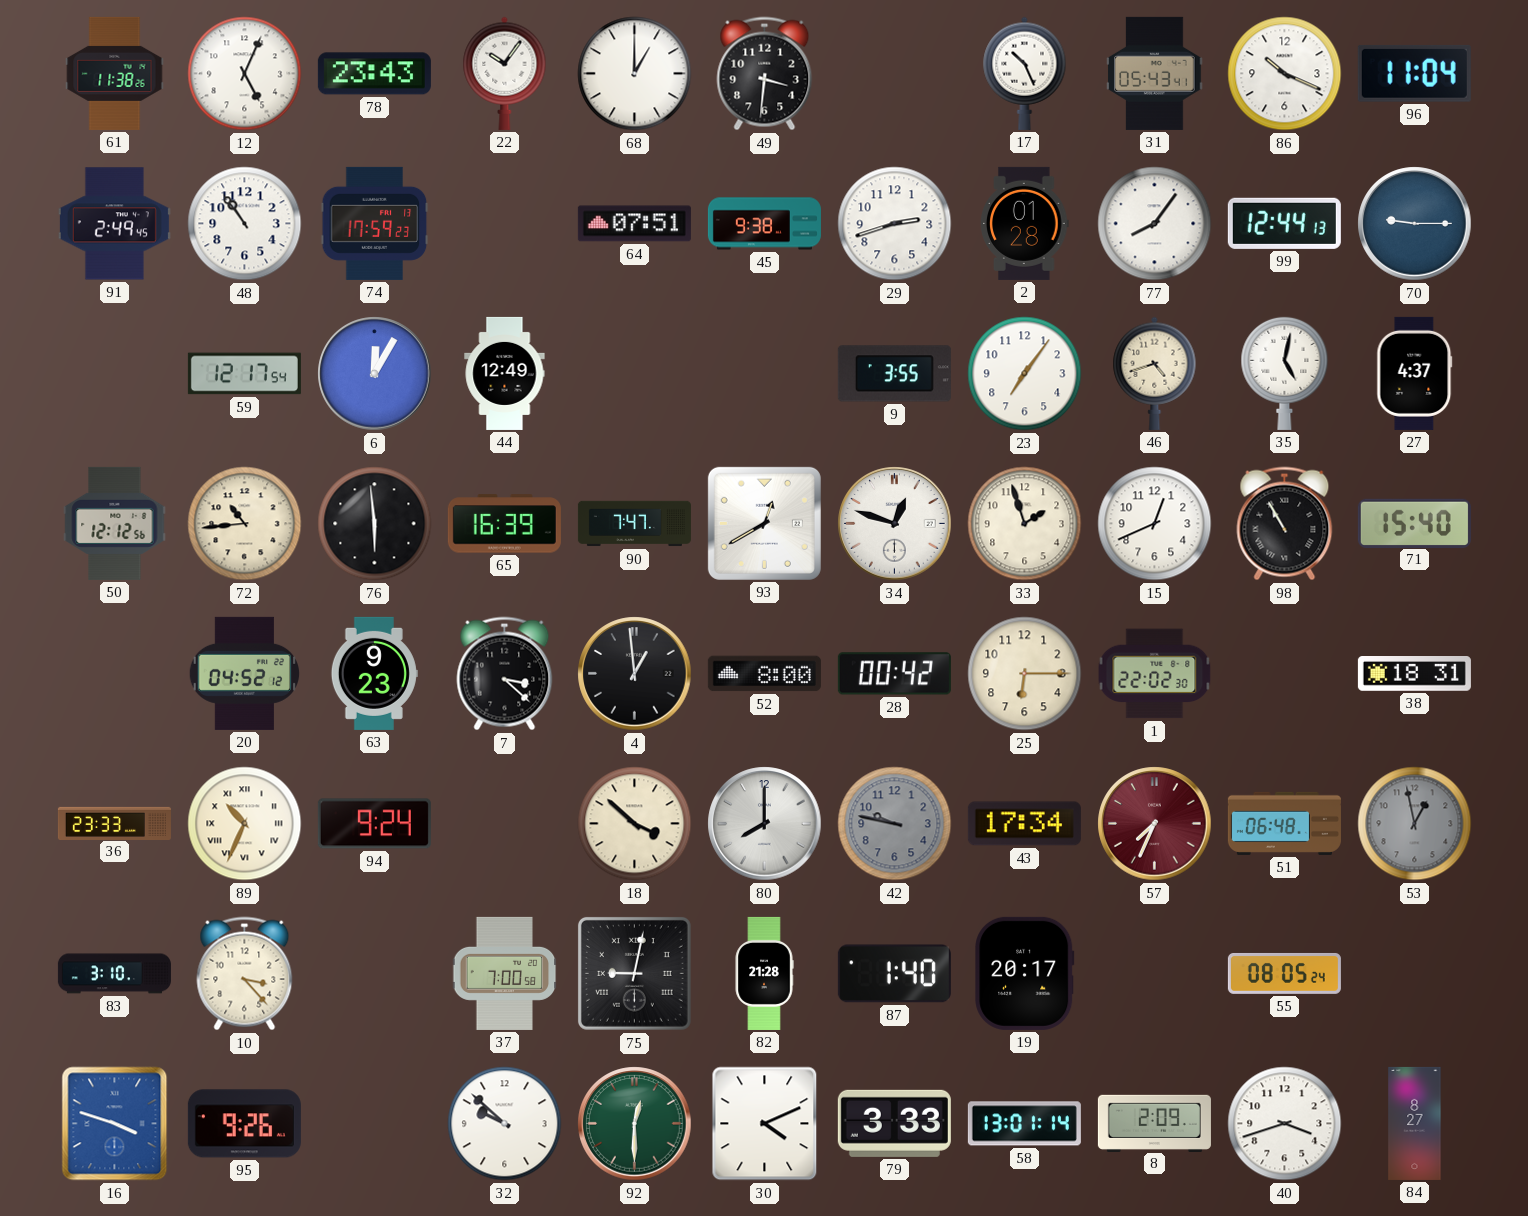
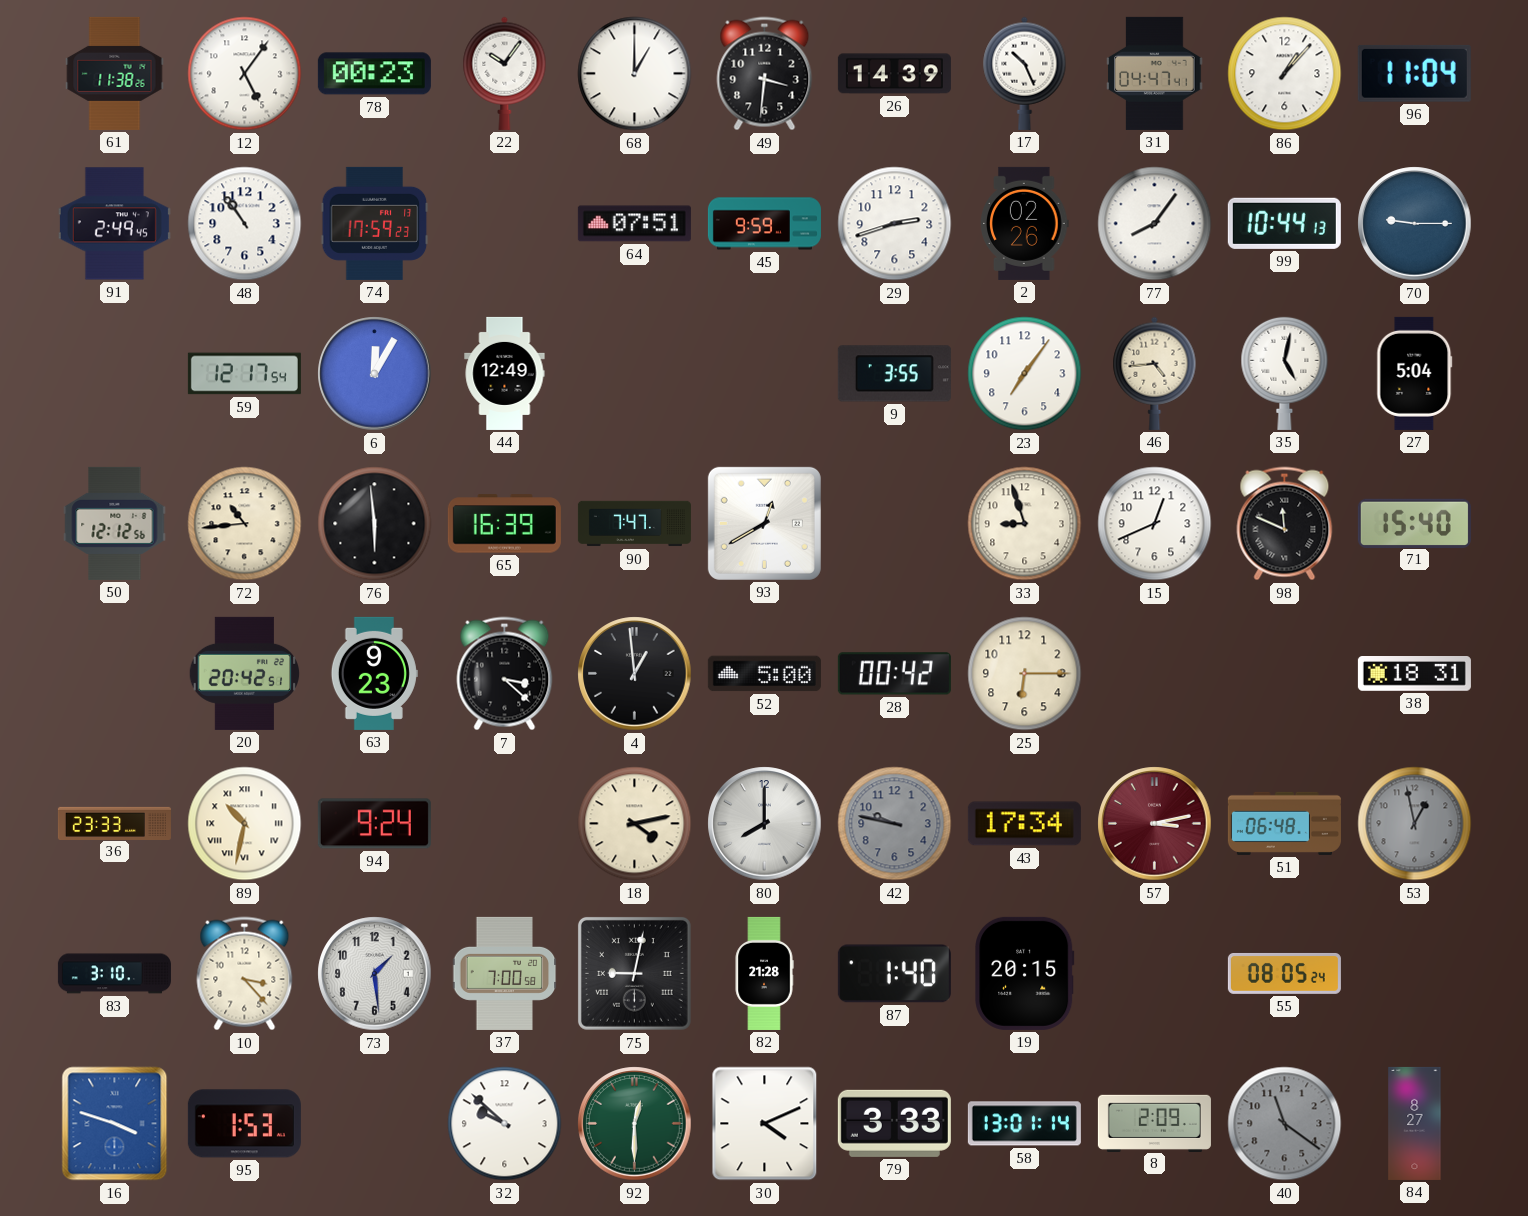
12: 5:04 -> 5:06
78: 23:43 -> 00:23
26: none -> 14:39
31: 05:43 -> 04:47
86: 10:19 -> 1:07
45: 9:38 -> 9:59
2: 01:28 -> 02:26
99: 12:44 -> 10:44
46: 4:42 -> 4:44
27: 4:37 -> 5:04
34: 12:48 -> none
33: 1:57 -> 8:57
98: 10:55 -> 11:49
20: 04:52 -> 20:42
52: 8:00 -> 5:00
1: 22:02 -> none
89: 10:34 -> 10:32
18: 3:52 -> 4:13
57: 7:34 -> 3:13
73: none -> 1:29
19: 20:17 -> 20:15
95: 9:26 -> 1:53
40: 3:42 -> 11:21
40 dial: white -> grey
